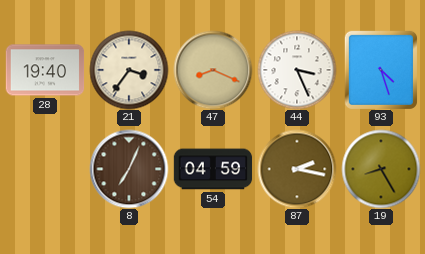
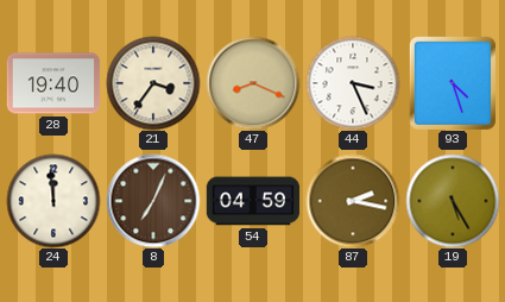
24: none -> 11:59
19: 8:25 -> 5:25
